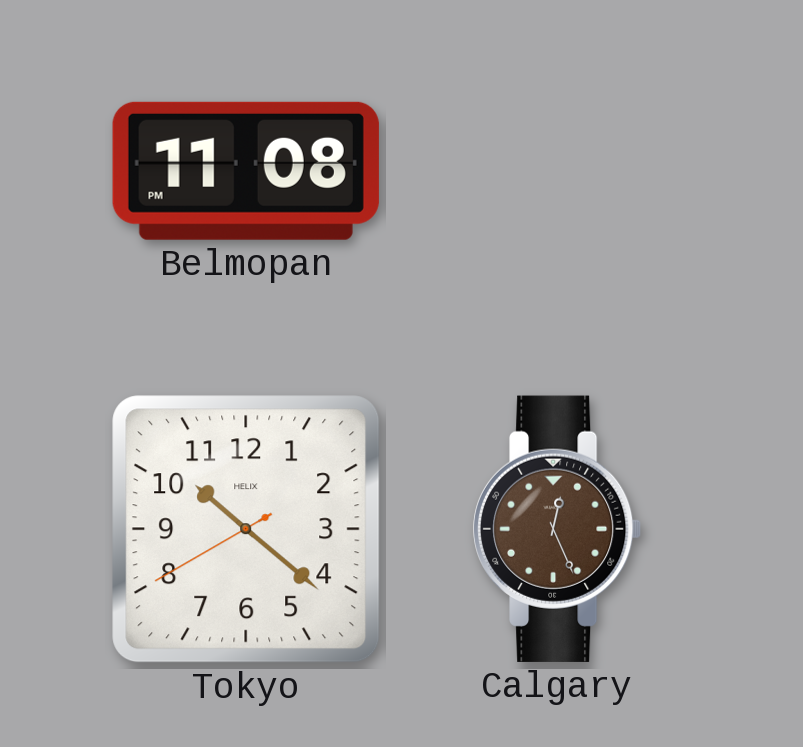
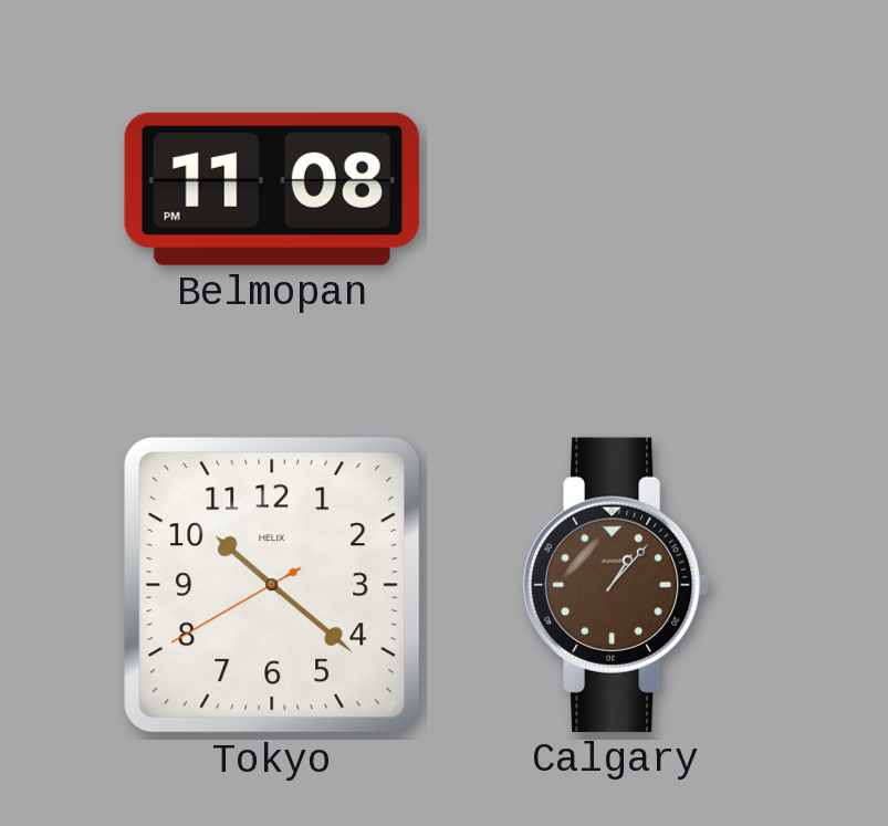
Calgary: 12:26 -> 1:07
